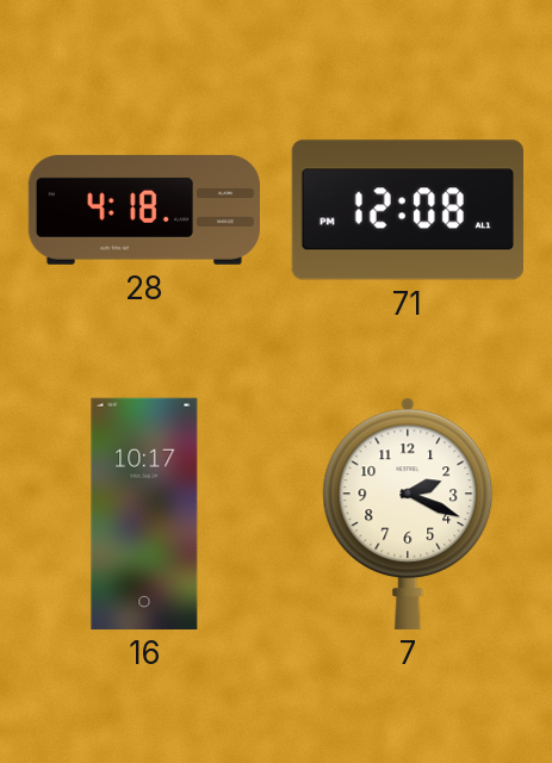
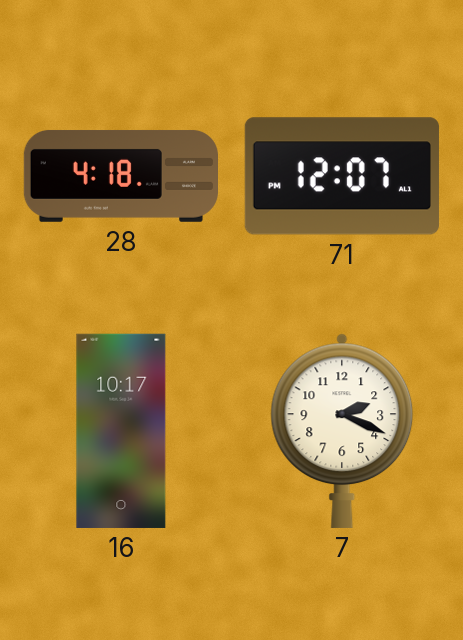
71: 12:08 -> 12:07
